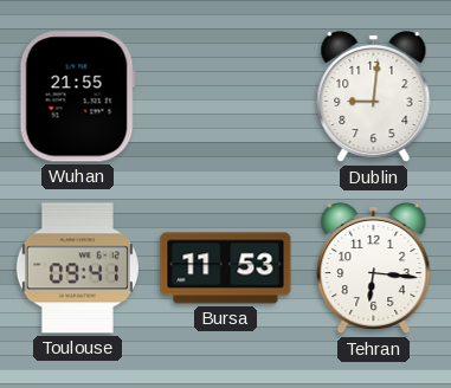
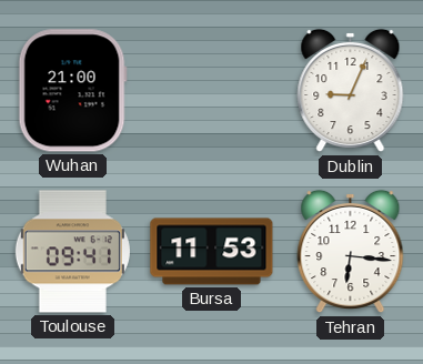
Wuhan: 21:55 -> 21:00
Dublin: 9:01 -> 9:04
